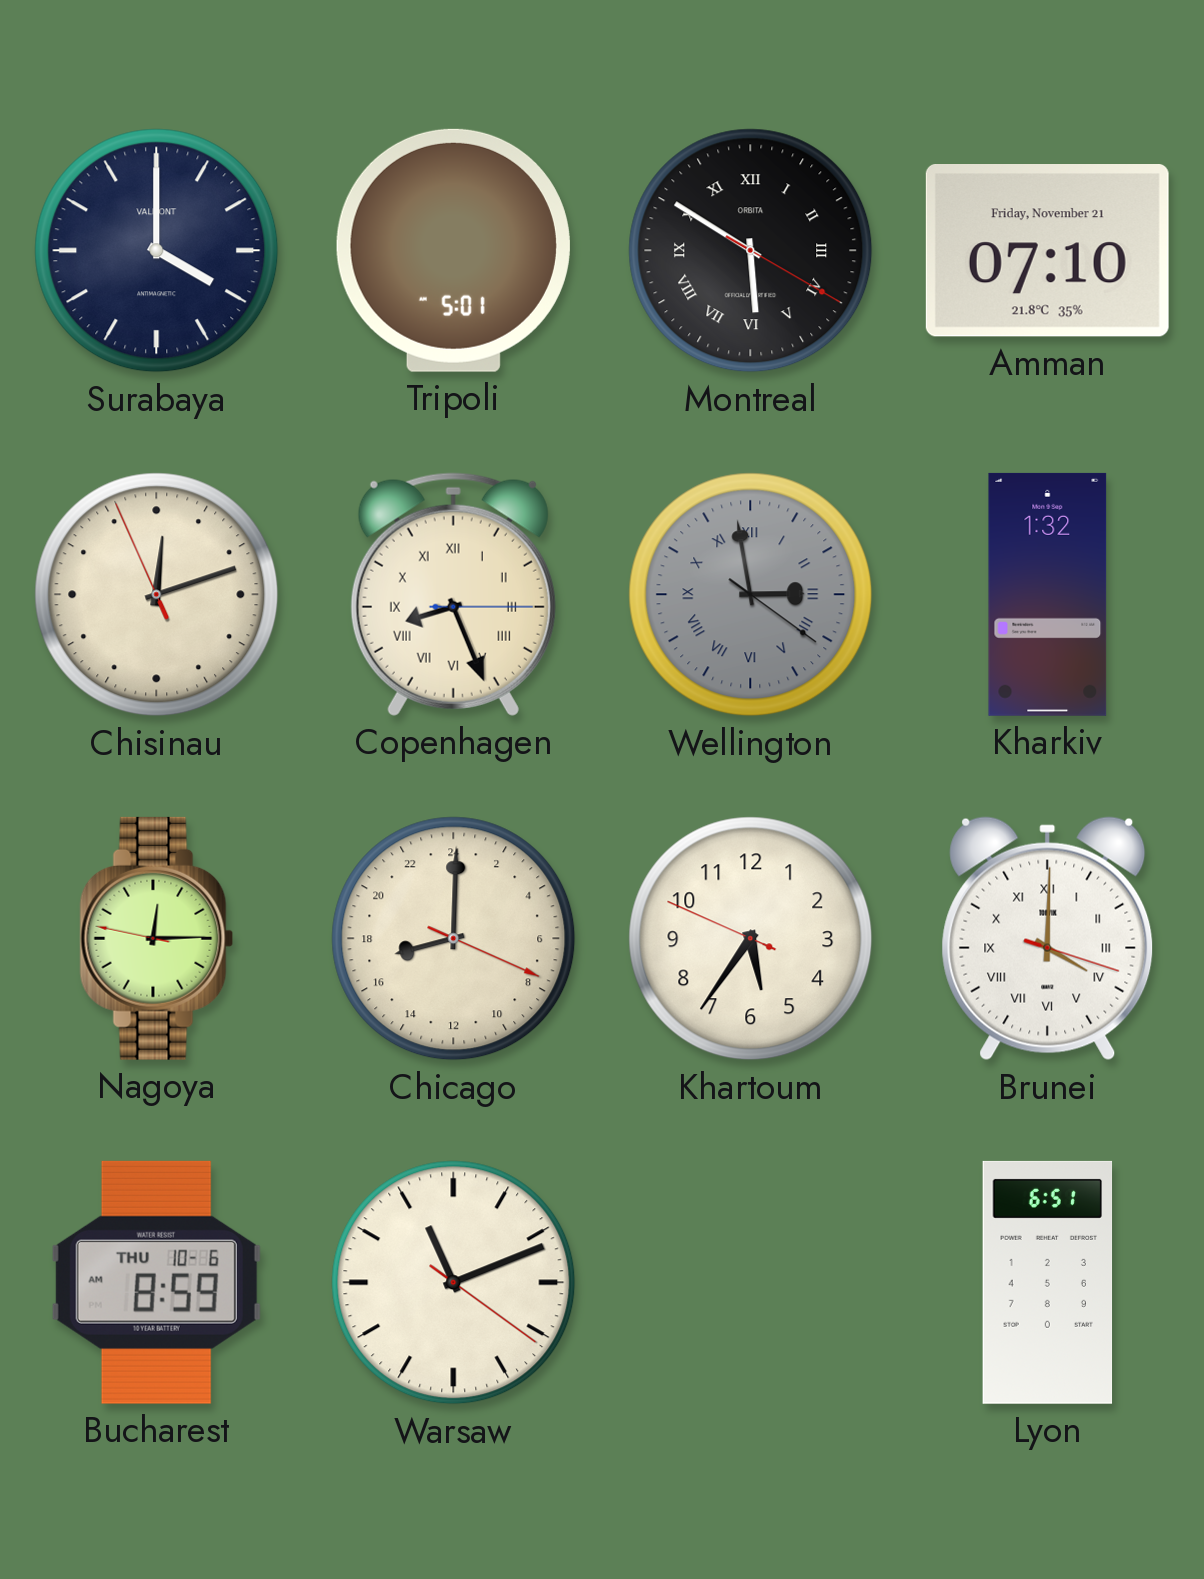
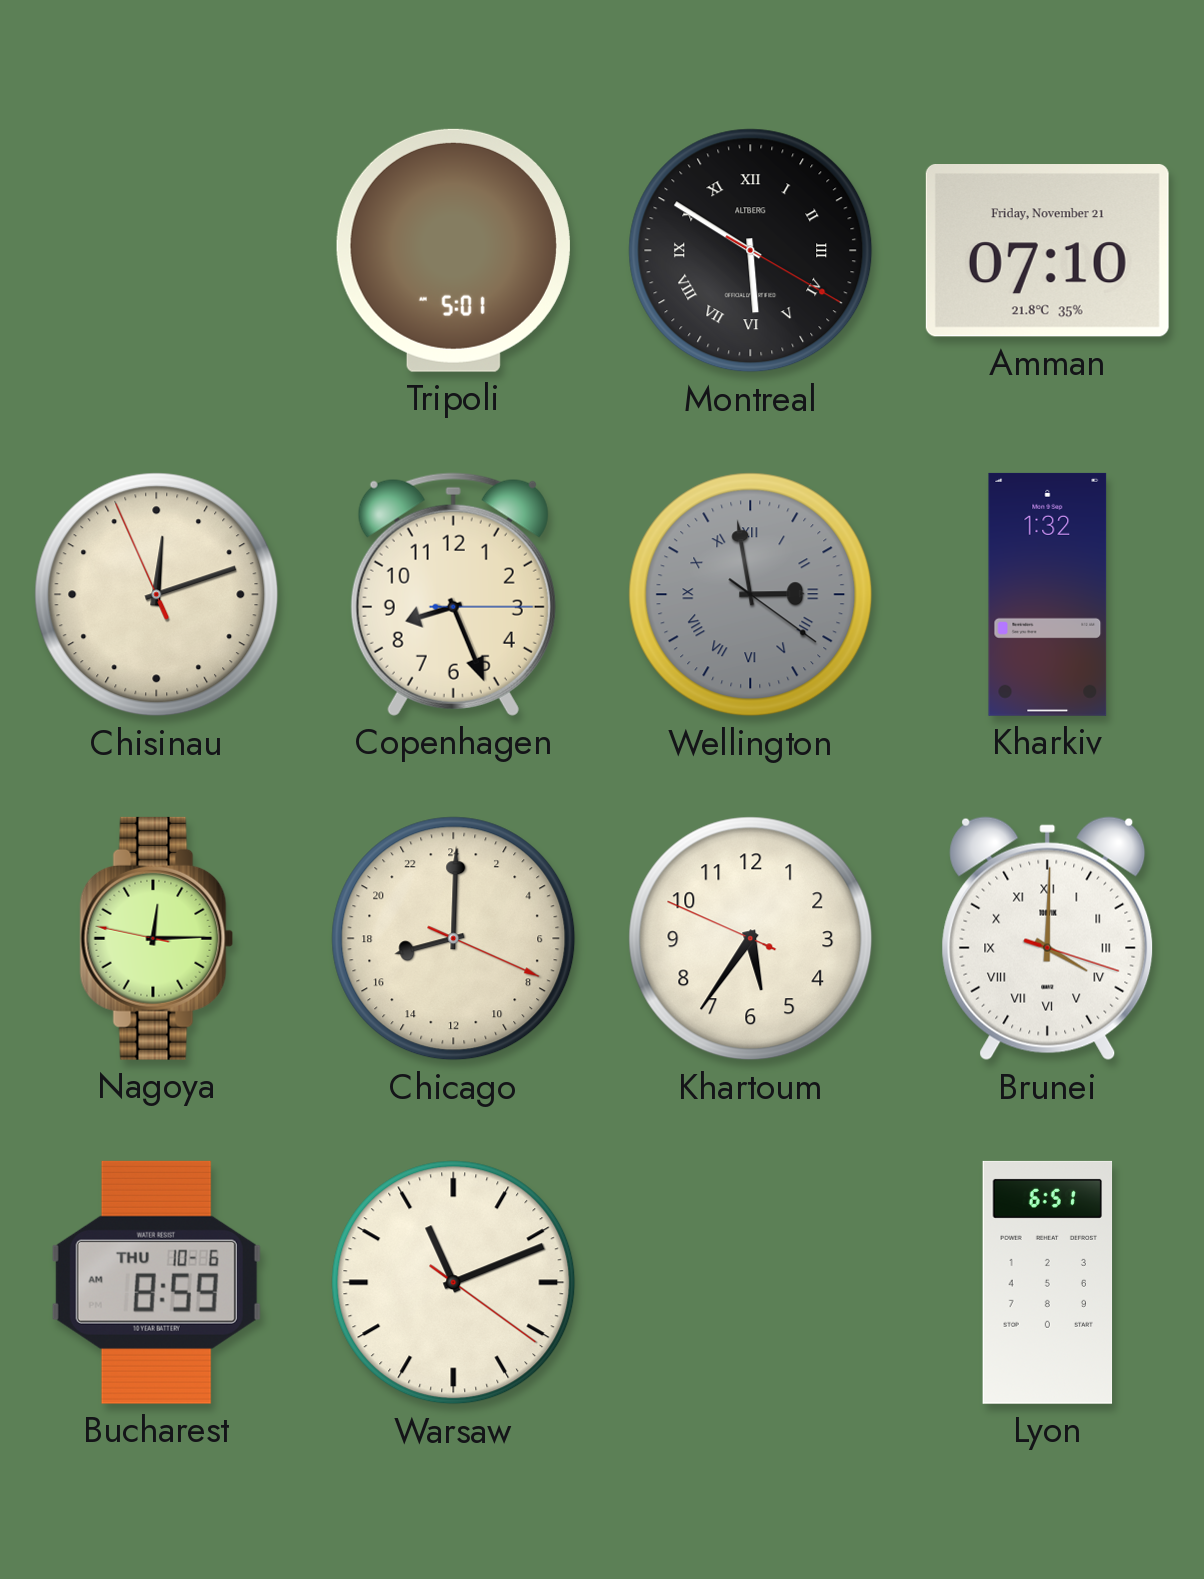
Surabaya: 4:00 -> none
Montreal brand: ORBITA -> ALTBERG
Copenhagen numerals: Roman -> Arabic
